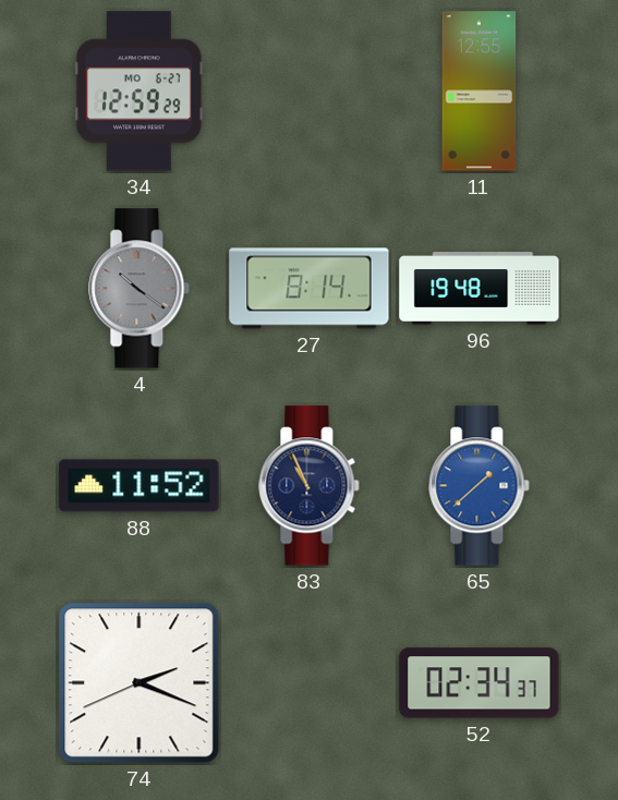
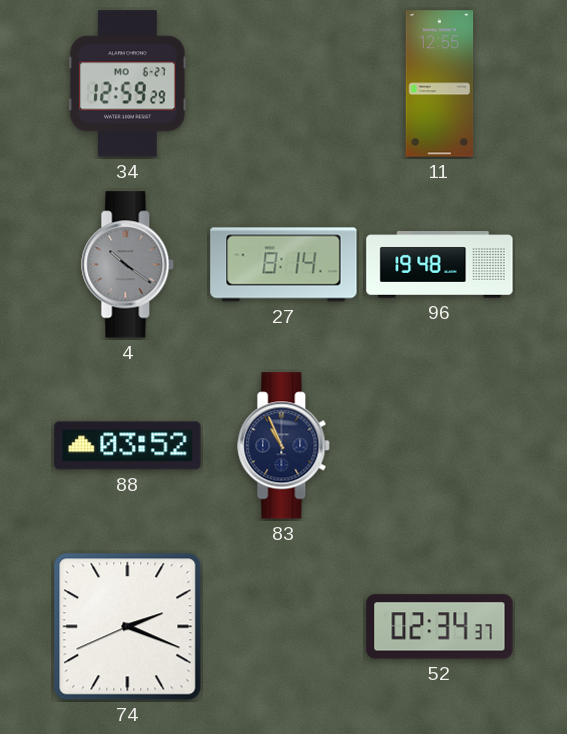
88: 11:52 -> 03:52
65: 1:38 -> none
